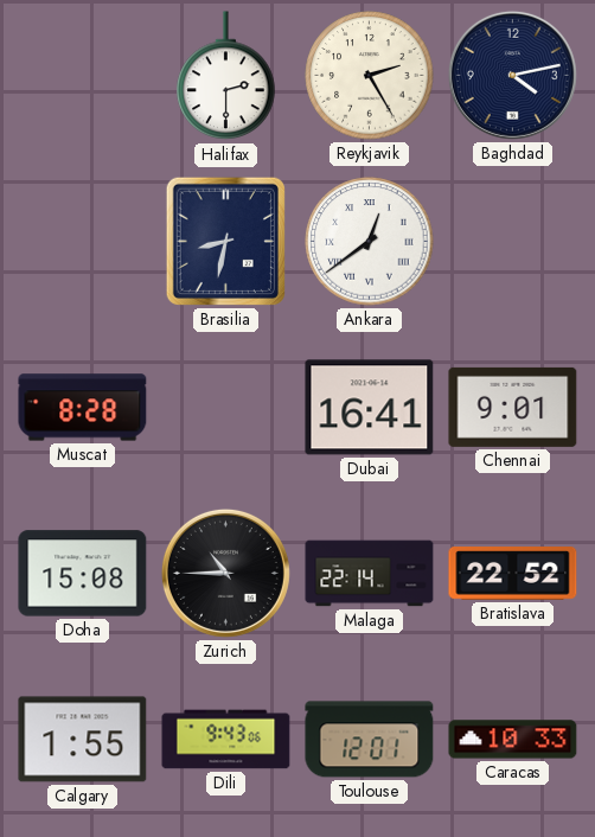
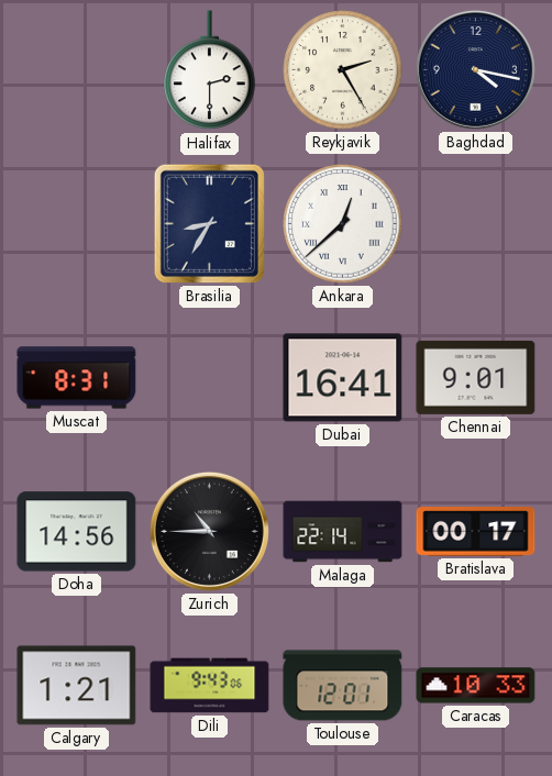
Baghdad: 4:13 -> 4:17
Brasilia: 8:32 -> 8:35
Ankara: 12:39 -> 12:38
Muscat: 8:28 -> 8:31
Doha: 15:08 -> 14:56
Bratislava: 22:52 -> 00:17
Calgary: 1:55 -> 1:21
